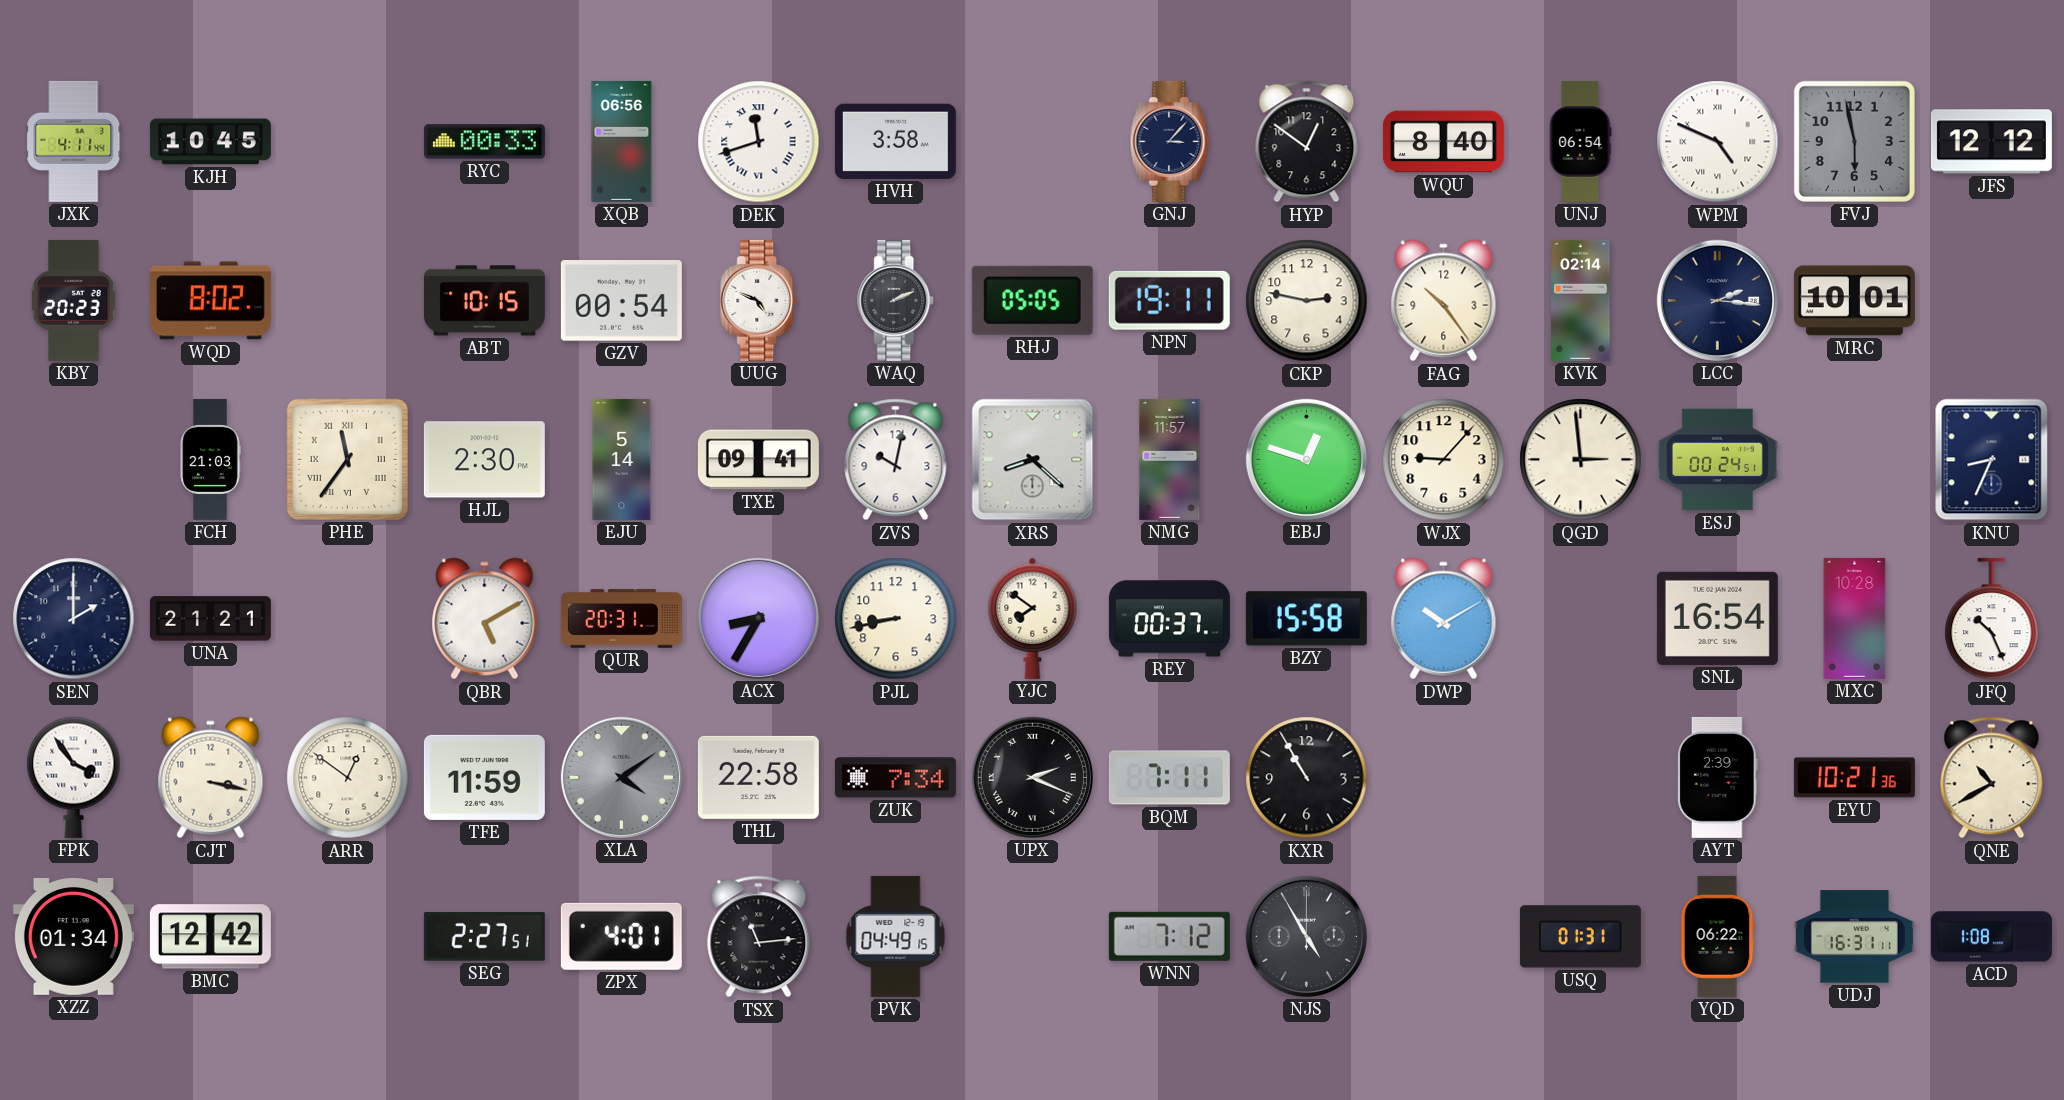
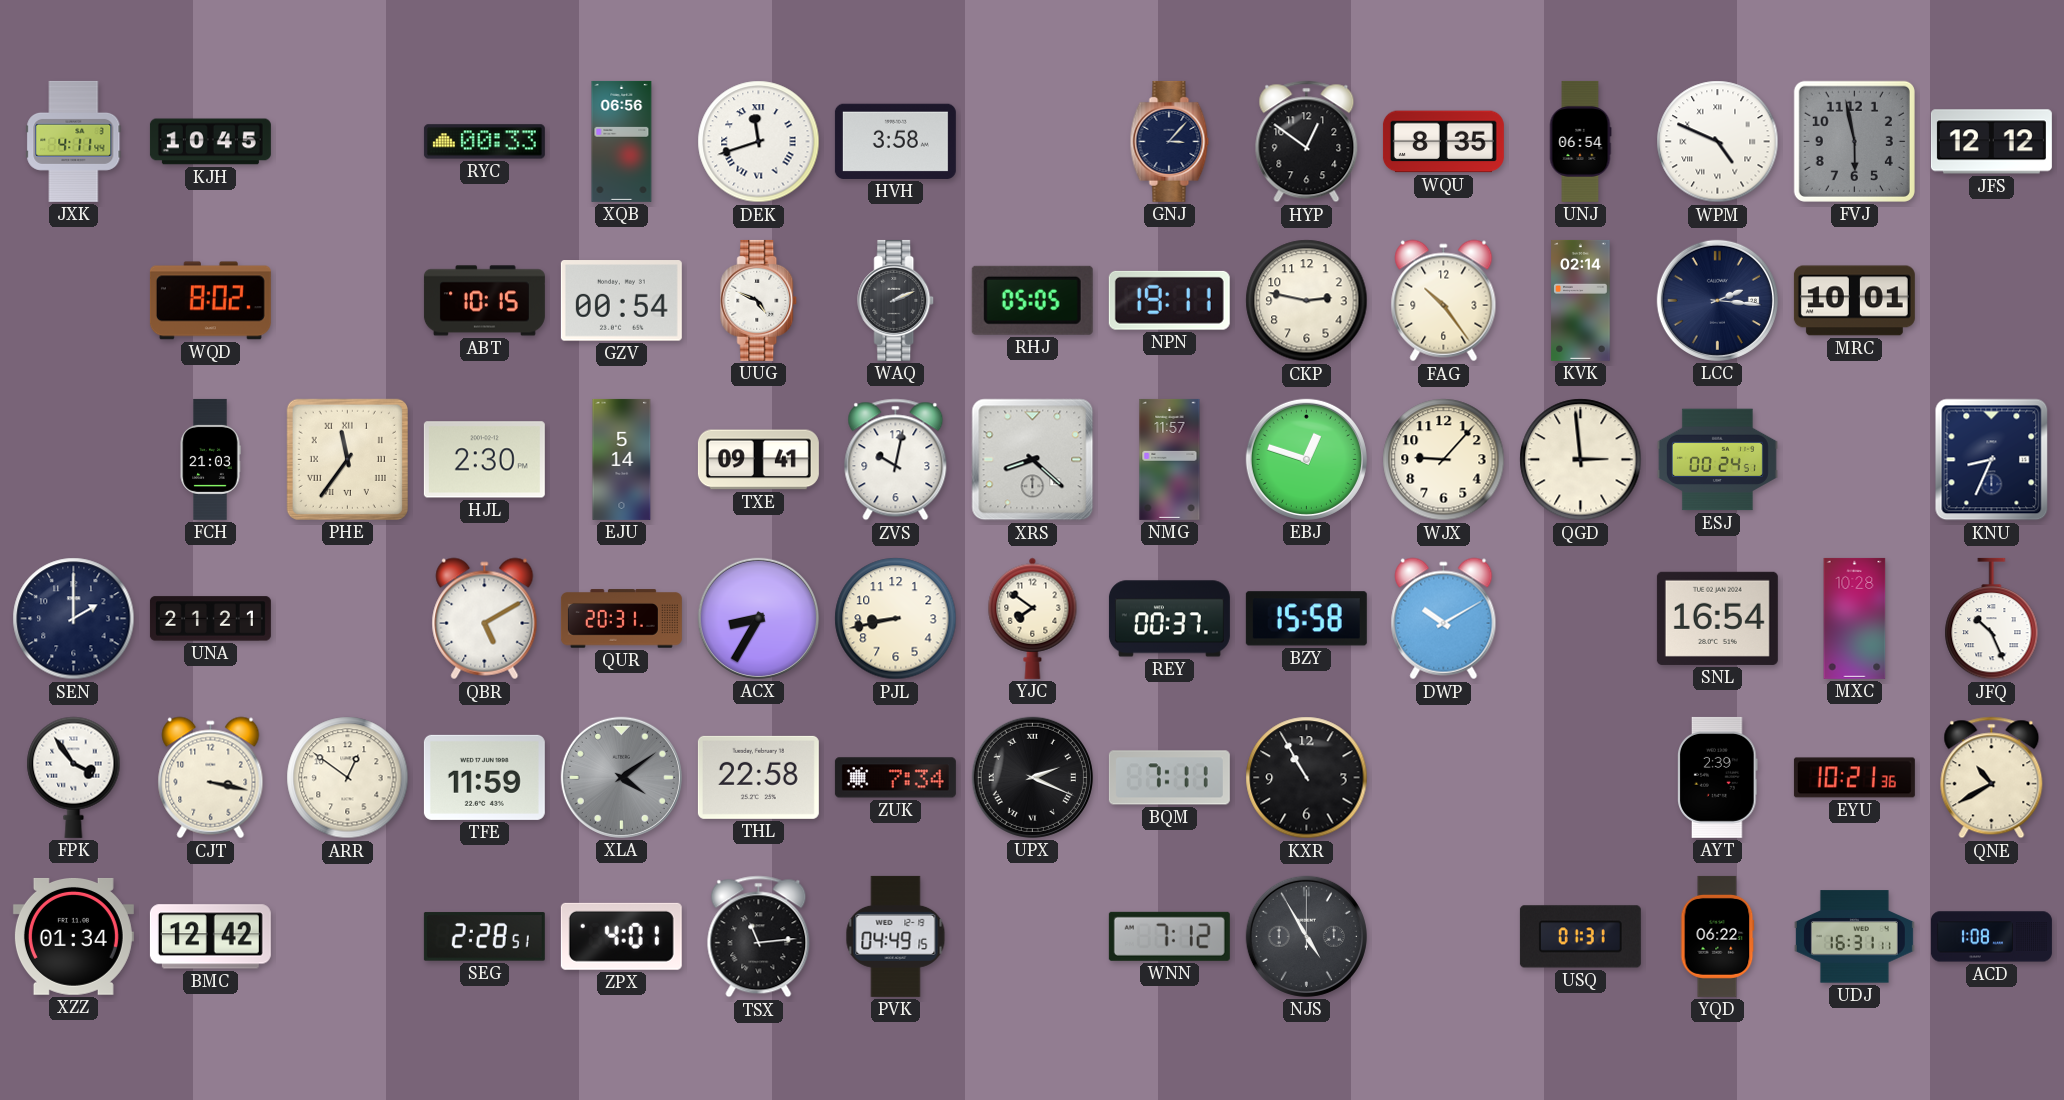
WQU: 8:40 -> 8:35
KBY: 20:23 -> none
SEG: 2:27 -> 2:28
